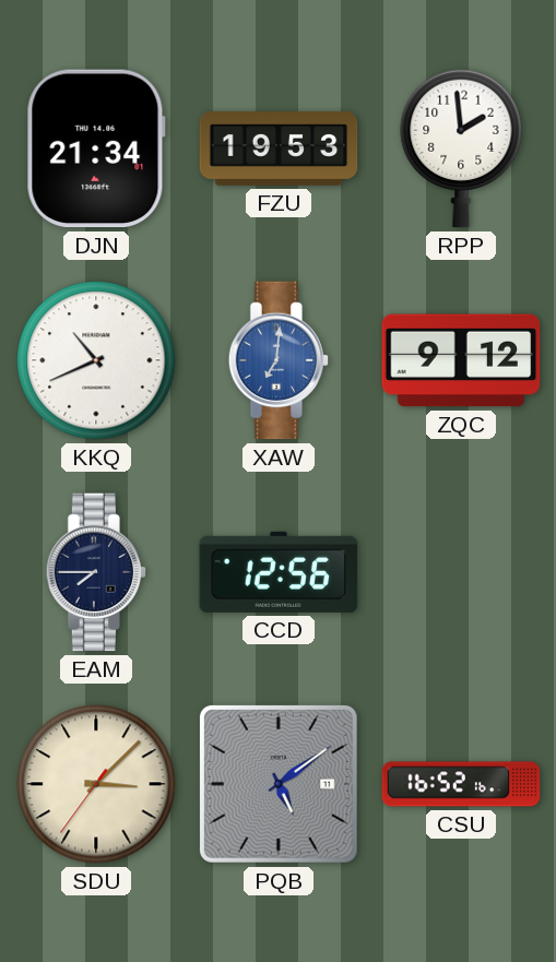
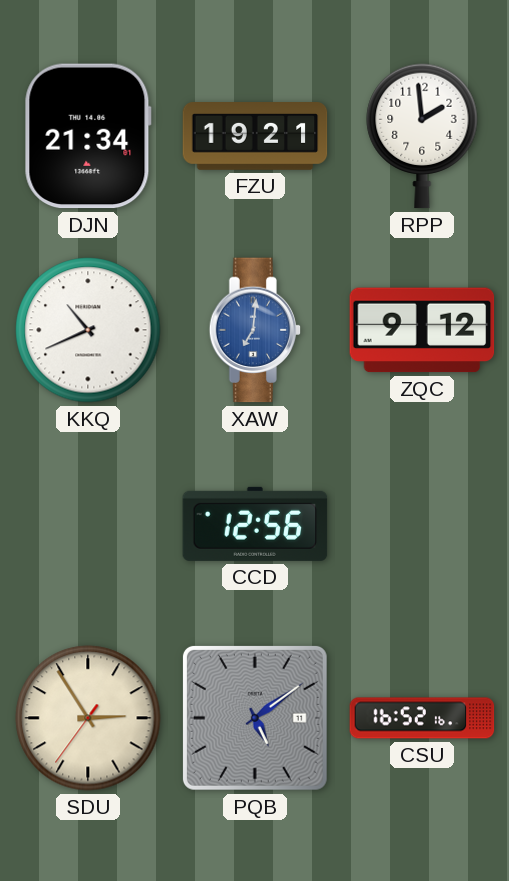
FZU: 19:53 -> 19:21
EAM: 7:45 -> none
SDU: 3:07 -> 2:54
